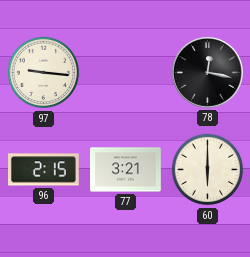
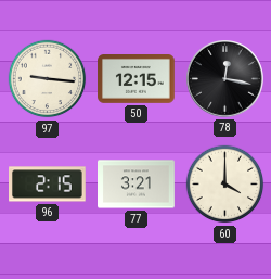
50: none -> 12:15
60: 6:00 -> 4:00
